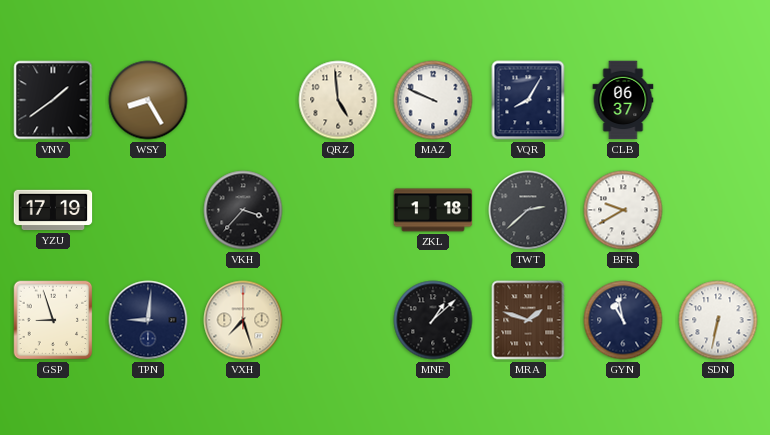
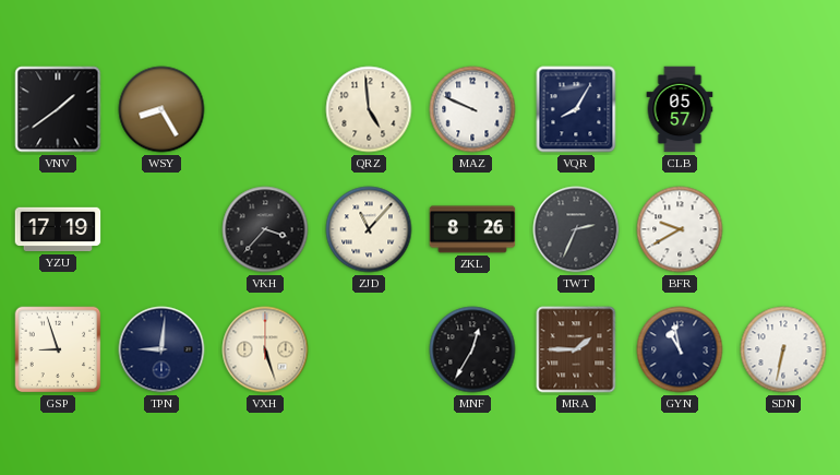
CLB: 06:37 -> 05:57
ZJD: none -> 11:07
ZKL: 1:18 -> 8:26
TWT: 2:38 -> 2:34
VXH: 7:27 -> 5:27
MNF: 1:08 -> 12:35
MRA: 1:48 -> 1:45
